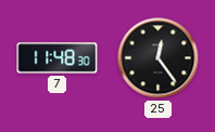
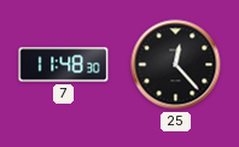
25: 12:24 -> 12:23
